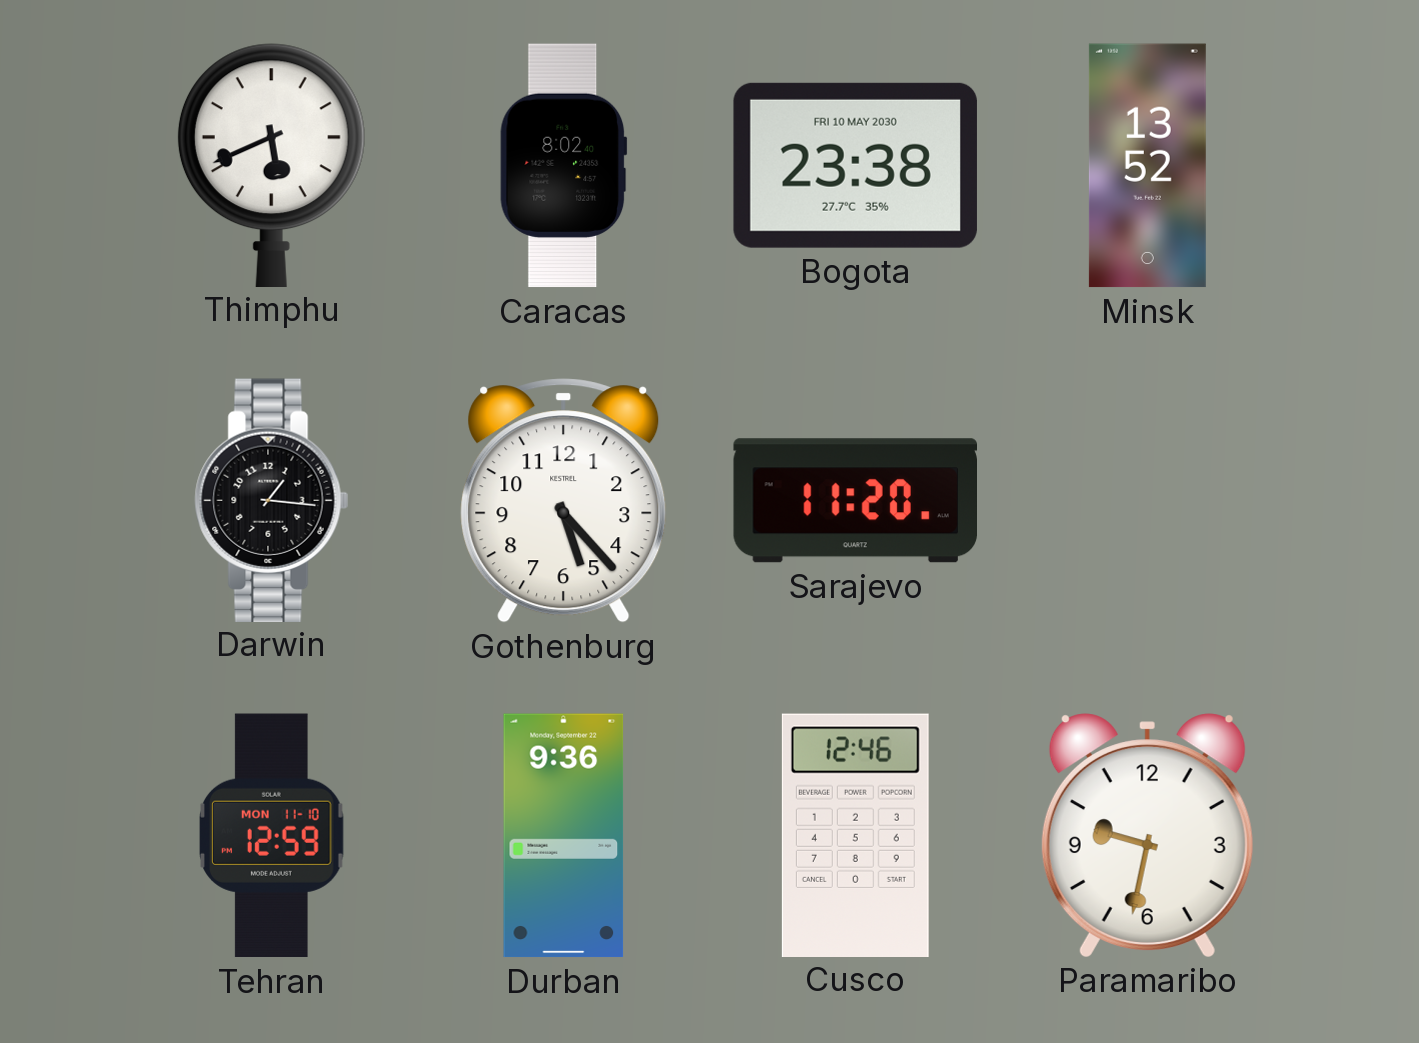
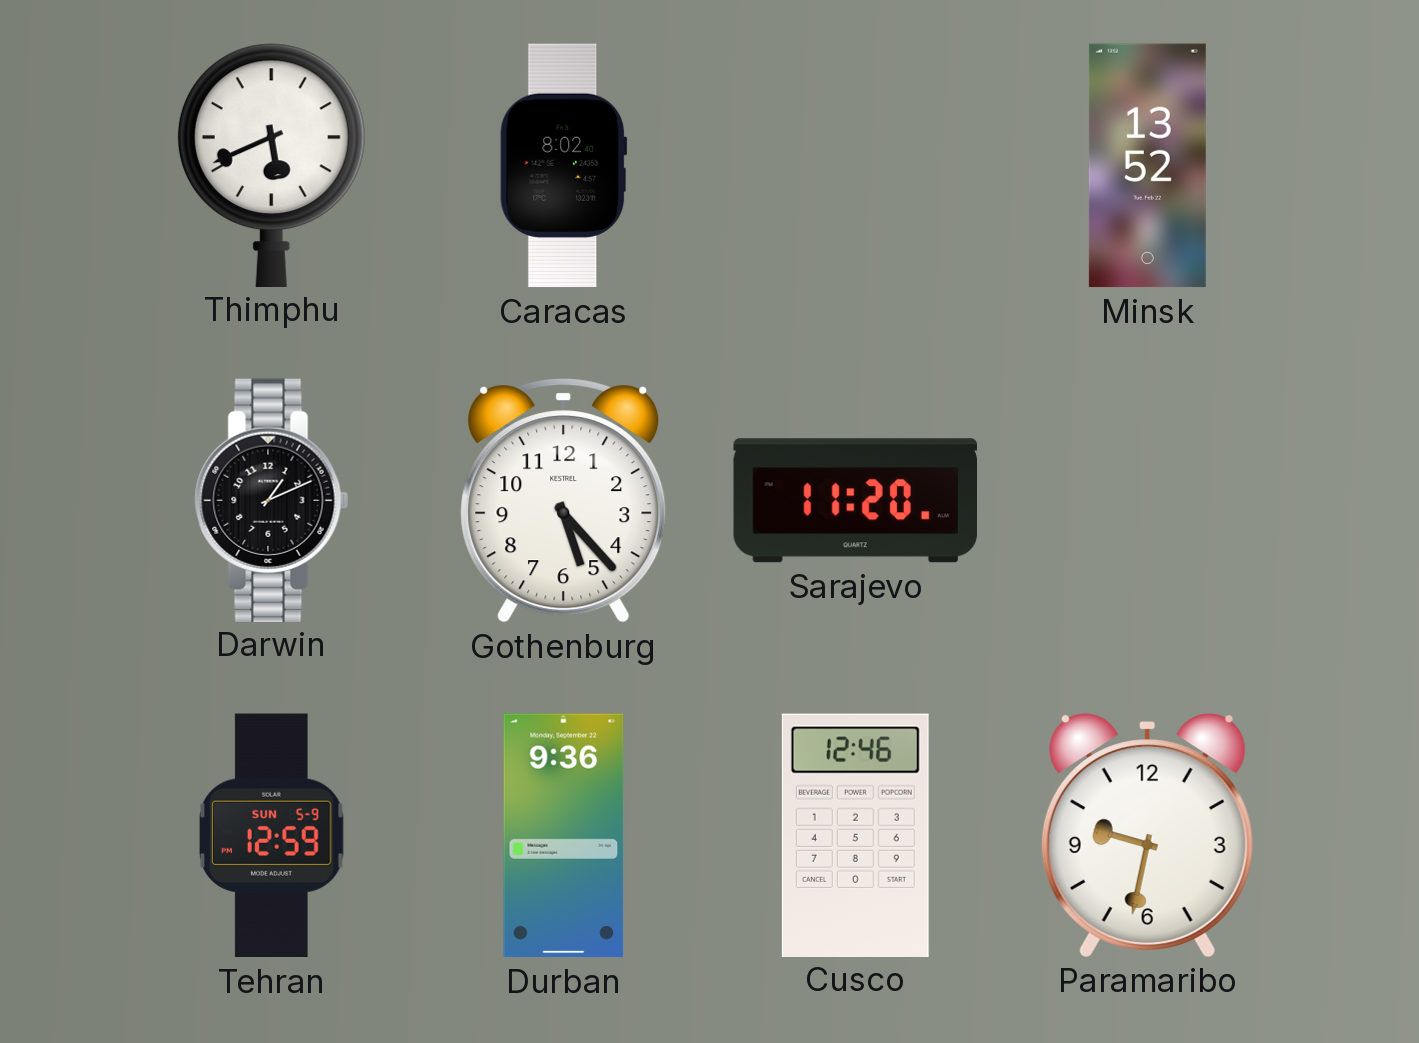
Bogota: 23:38 -> none
Darwin: 1:16 -> 1:11
Tehran date: MON 11-10 -> SUN 5-9
